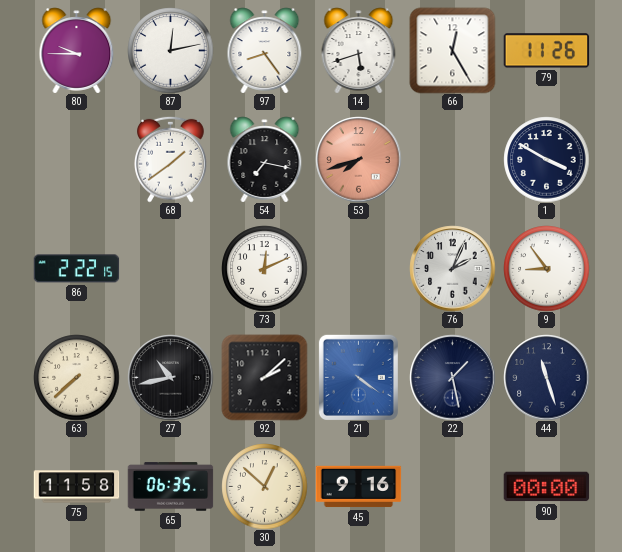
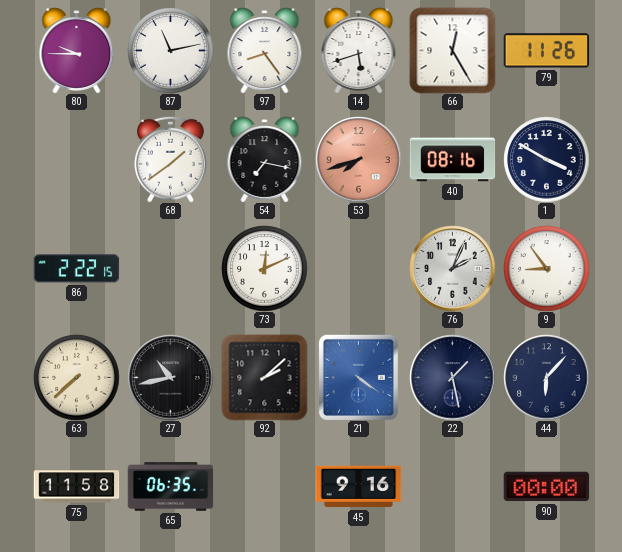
87: 12:13 -> 11:13
40: none -> 08:16
44: 11:27 -> 6:07
30: 12:52 -> none
